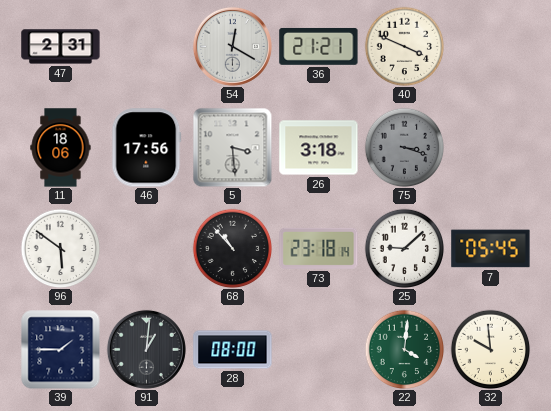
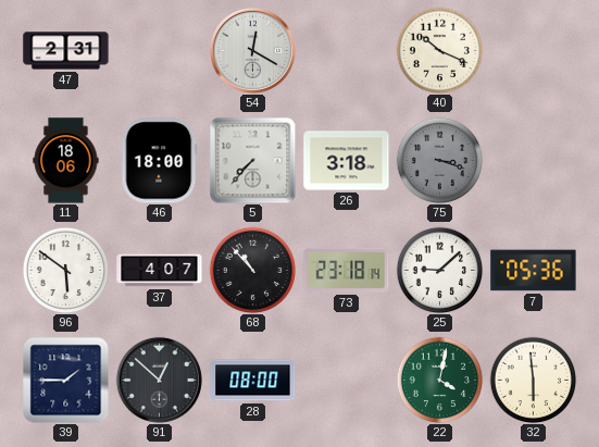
36: 21:21 -> none
40: 3:49 -> 10:19
46: 17:56 -> 18:00
5: 3:29 -> 7:37
37: none -> 4:07
7: 05:45 -> 05:36
91: 1:01 -> 12:52
22: 4:01 -> 4:02
32: 9:59 -> 5:59
